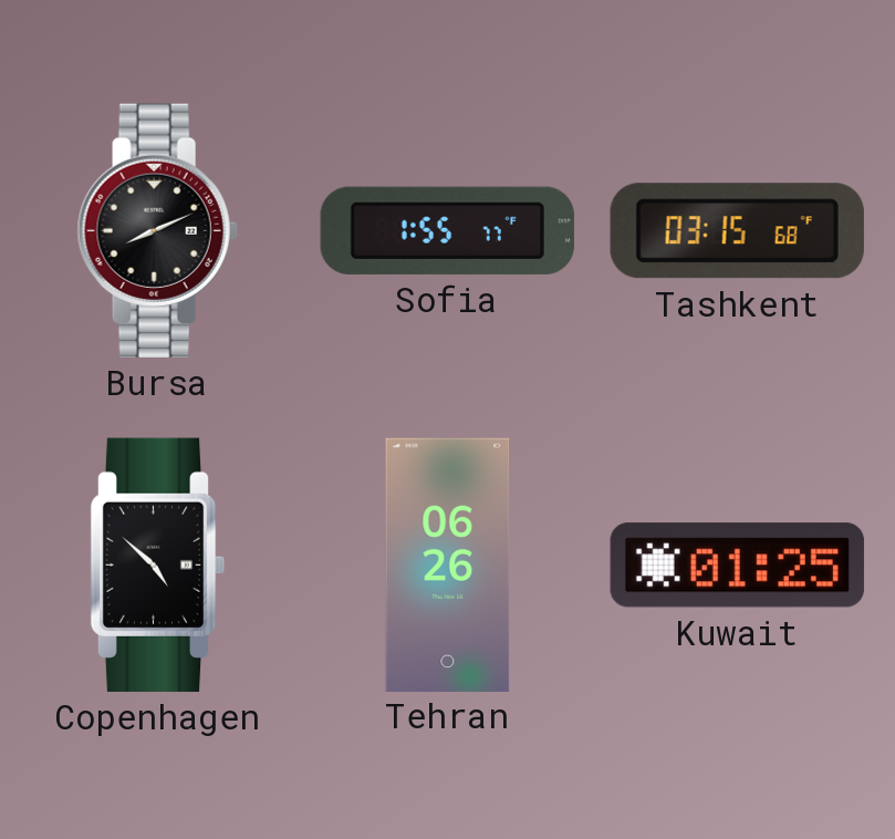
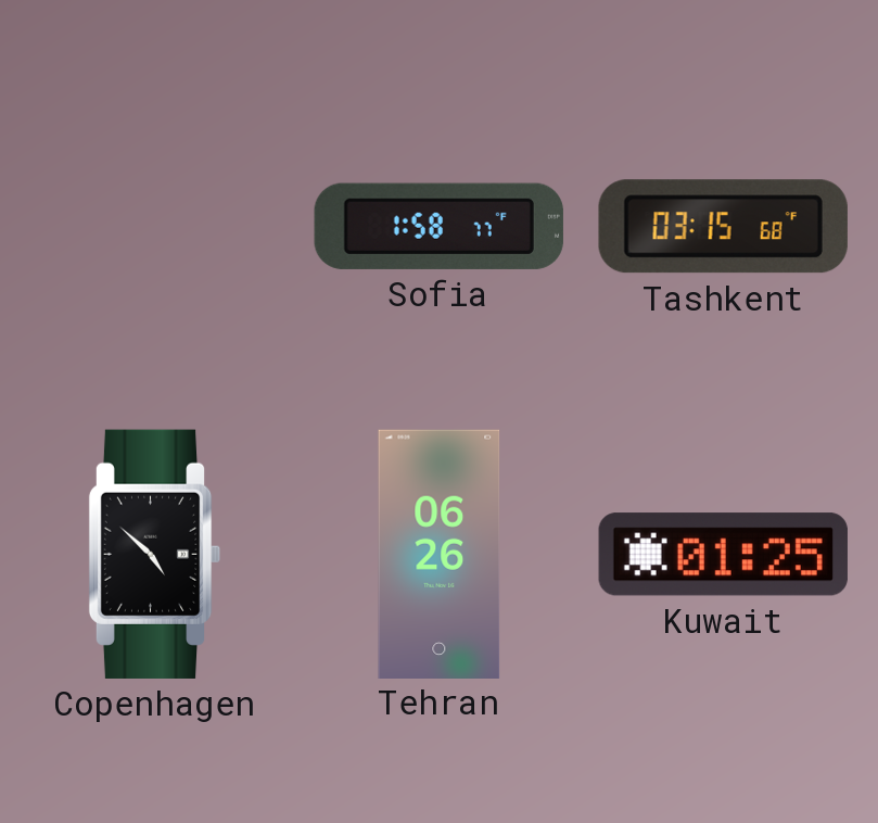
Bursa: 8:11 -> none
Sofia: 1:55 -> 1:58
